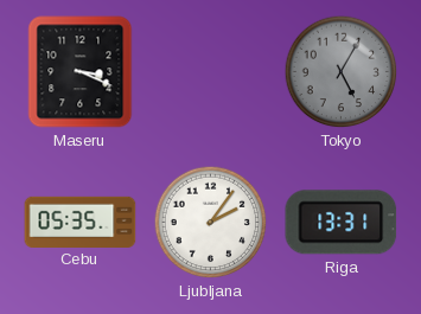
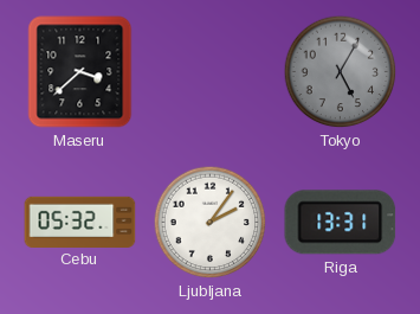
Maseru: 3:19 -> 3:38
Cebu: 05:35 -> 05:32
